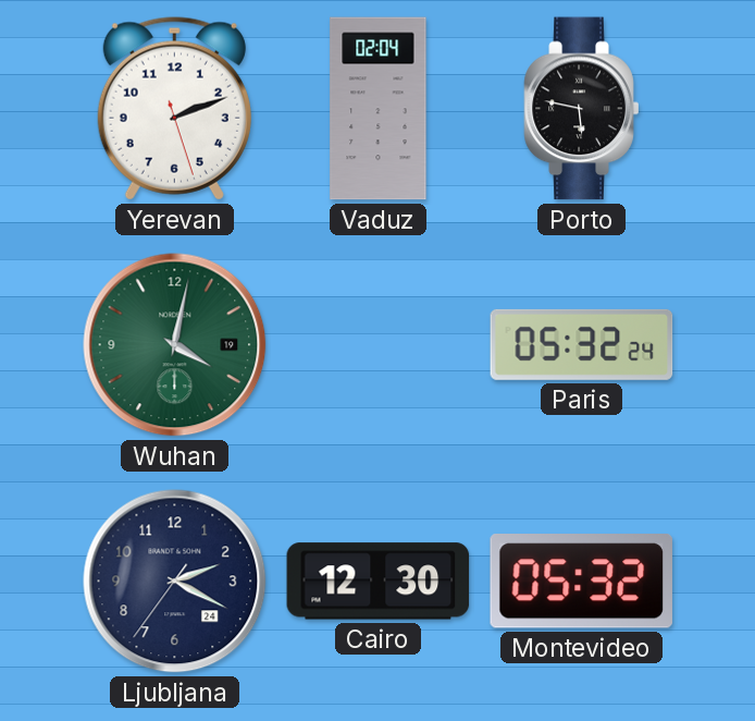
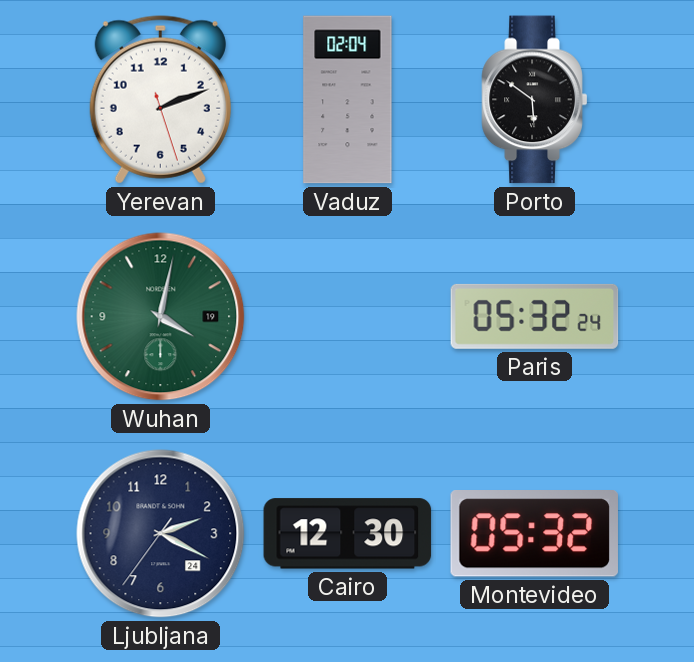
Porto: 5:47 -> 5:51
